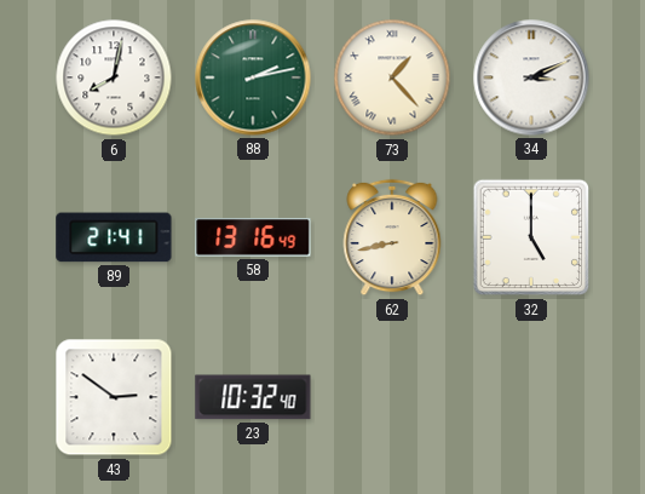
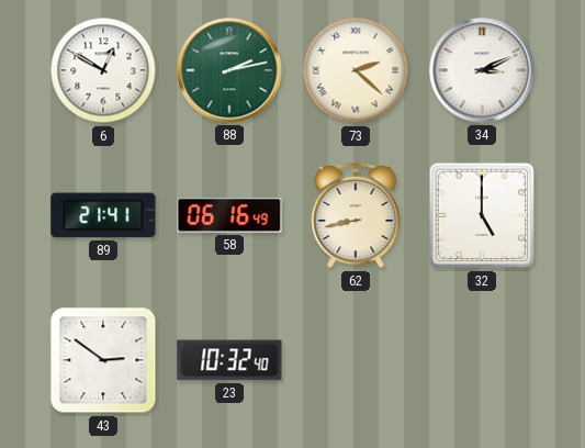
6: 8:02 -> 12:50
73: 1:23 -> 2:22
58: 13:16 -> 06:16
